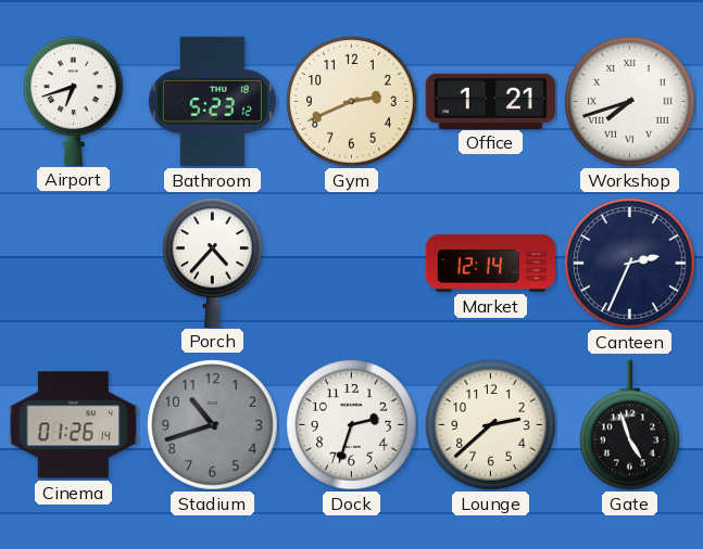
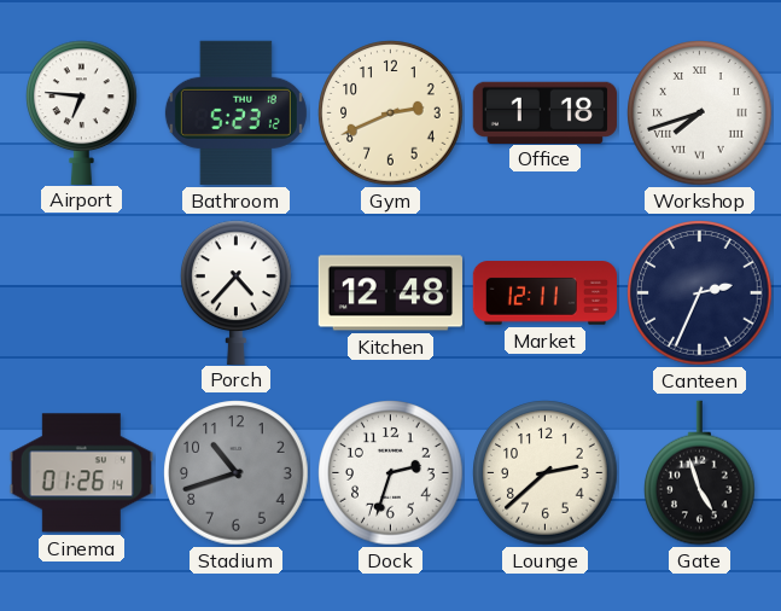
Airport: 6:42 -> 6:46
Office: 1:21 -> 1:18
Kitchen: none -> 12:48
Market: 12:14 -> 12:11
